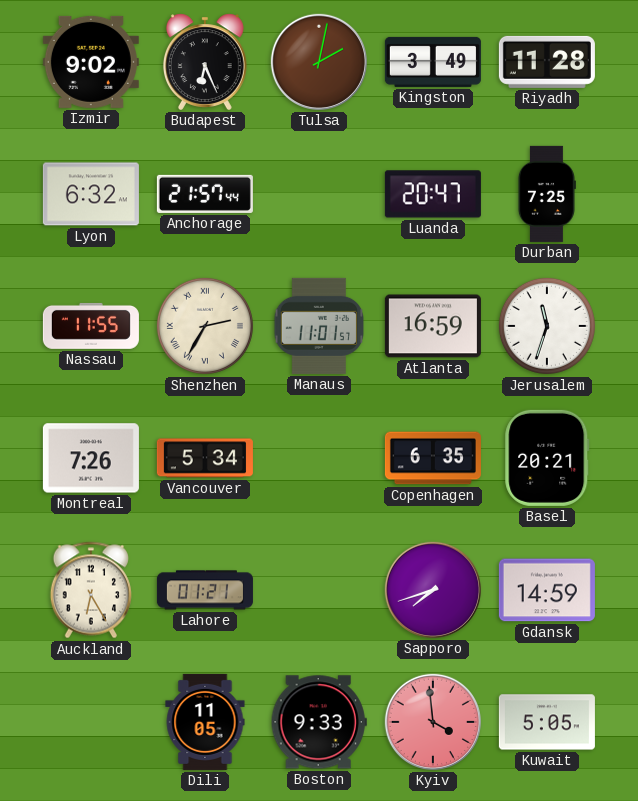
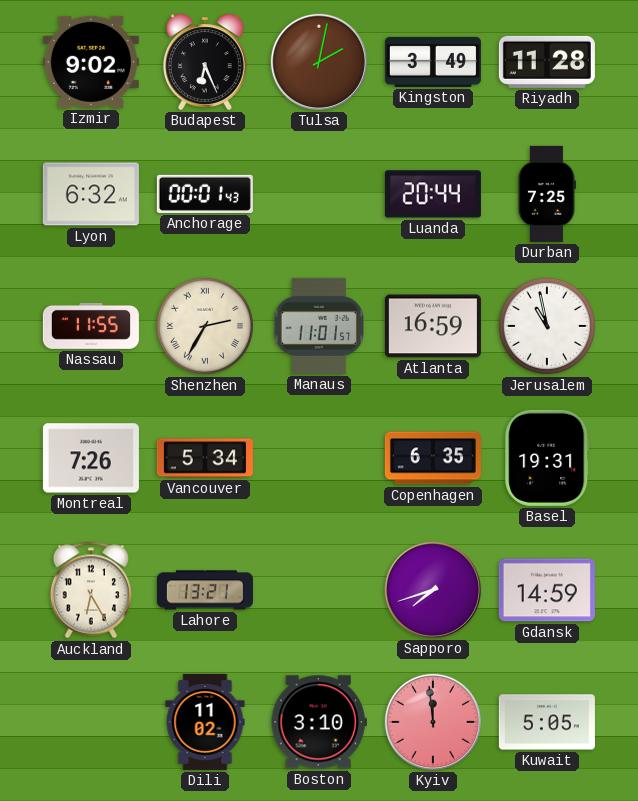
Anchorage: 21:57 -> 00:01
Luanda: 20:47 -> 20:44
Jerusalem: 11:33 -> 10:58
Basel: 20:21 -> 19:31
Lahore: 01:21 -> 13:21
Dili: 11:05 -> 11:02
Boston: 9:33 -> 3:10
Kyiv: 3:59 -> 11:59
